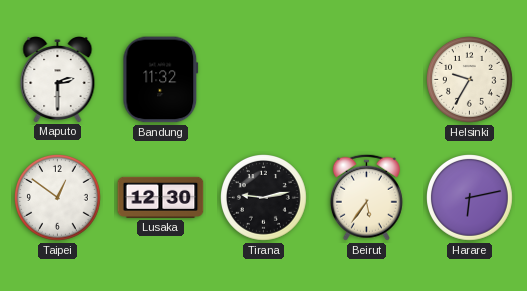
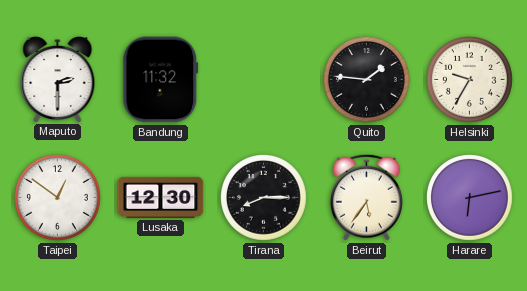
Quito: none -> 1:46
Tirana: 9:13 -> 8:15
